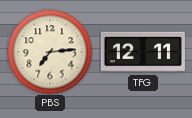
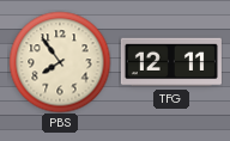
PBS: 7:14 -> 7:54
